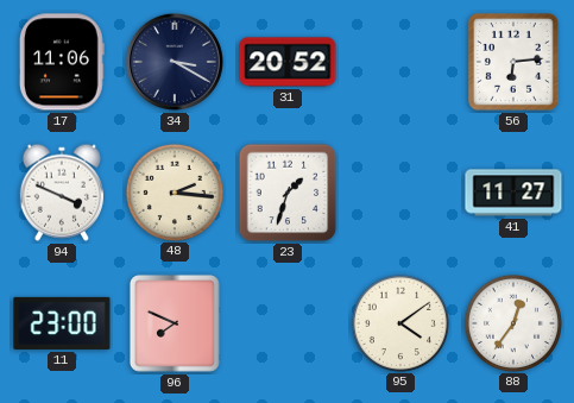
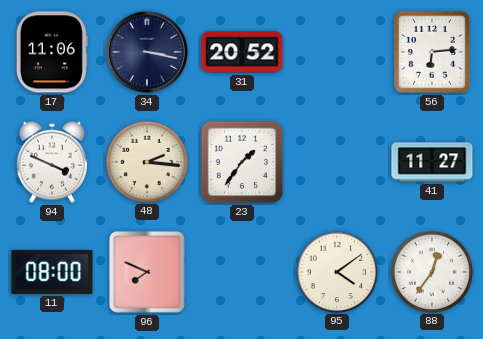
34: 3:20 -> 3:17
23: 1:33 -> 1:36
11: 23:00 -> 08:00
